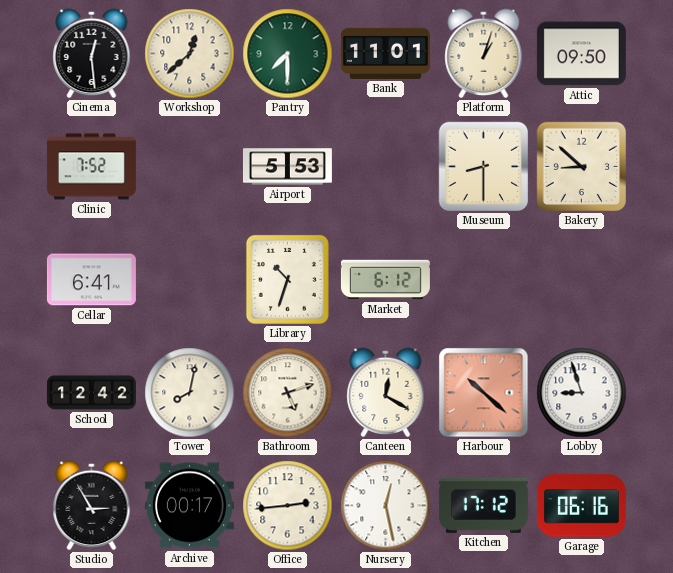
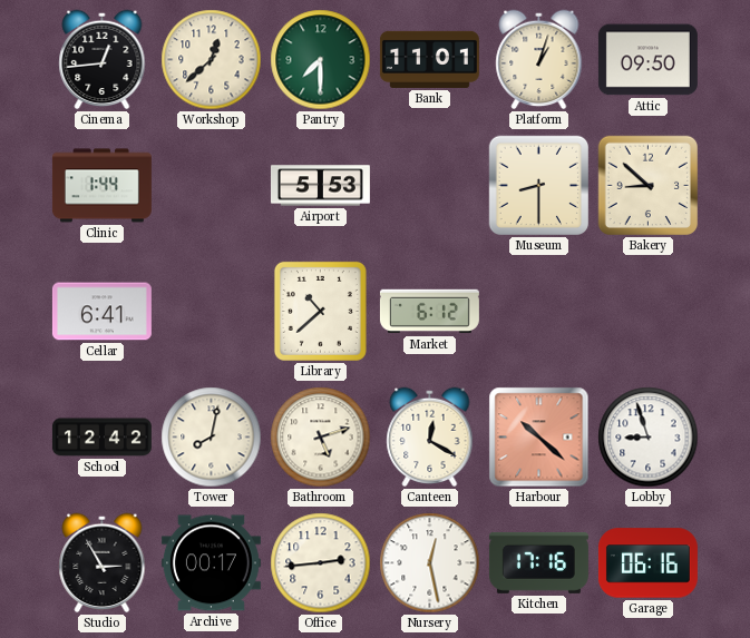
Cinema: 12:29 -> 12:44
Clinic: 7:52 -> 1:44
Library: 10:33 -> 10:38
Kitchen: 17:12 -> 17:16
